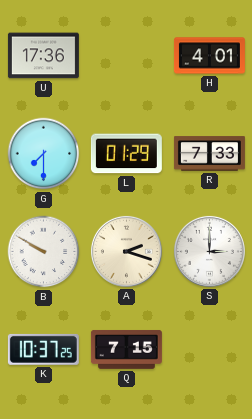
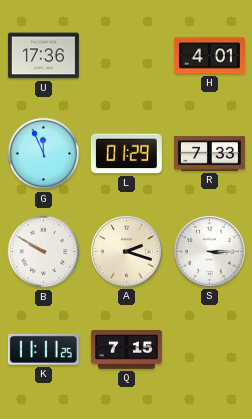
G: 7:30 -> 11:56
S: 3:00 -> 3:15
K: 10:37 -> 11:11
